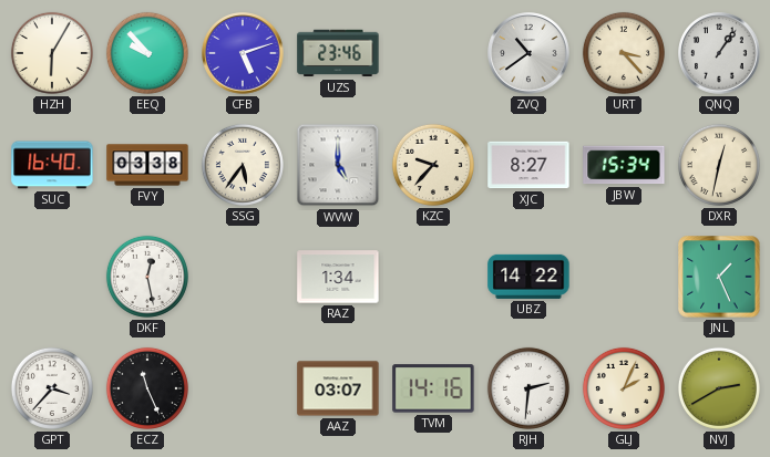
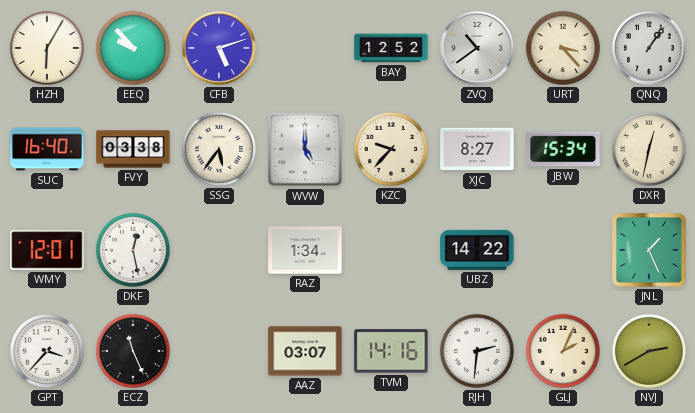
UZS: 23:46 -> none
BAY: none -> 12:52
WMY: none -> 12:01
